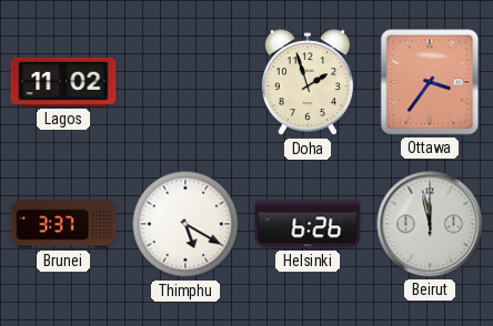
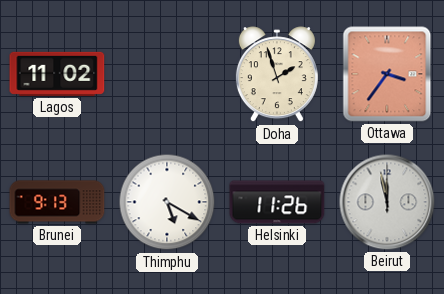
Brunei: 3:37 -> 9:13
Helsinki: 6:26 -> 11:26
